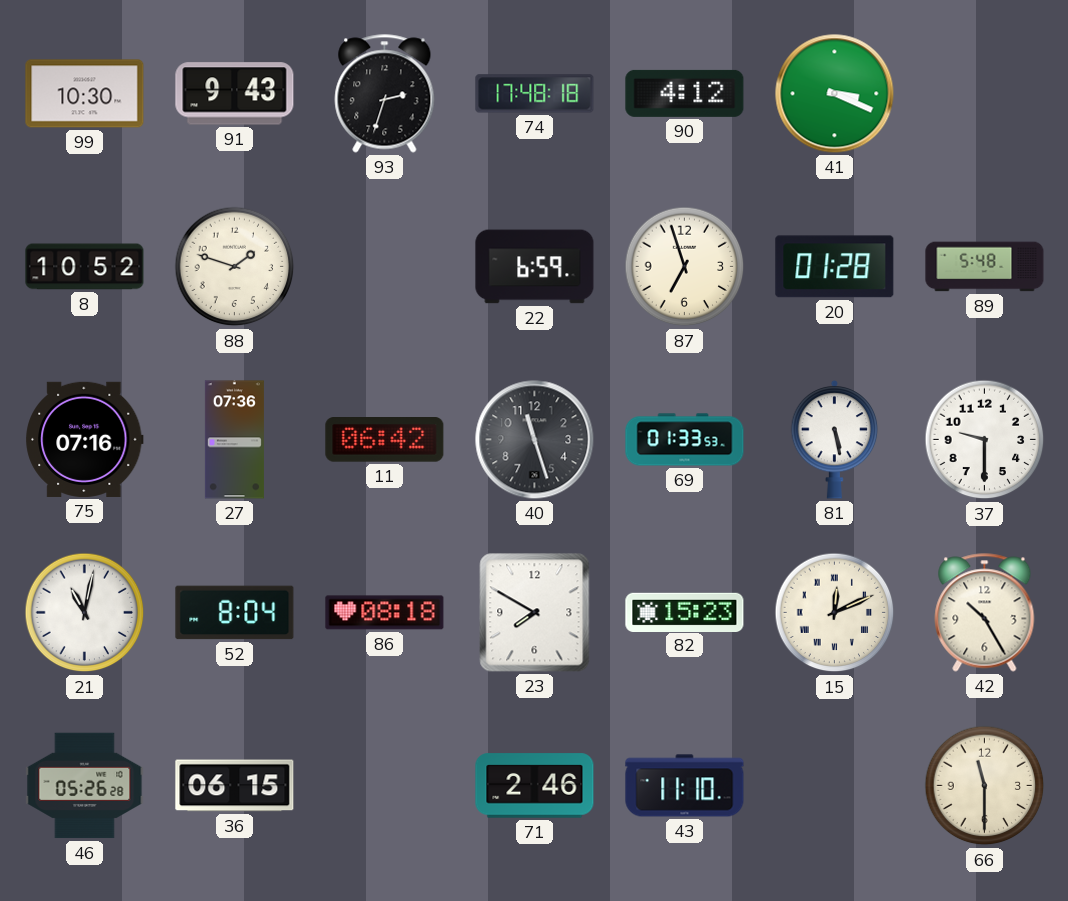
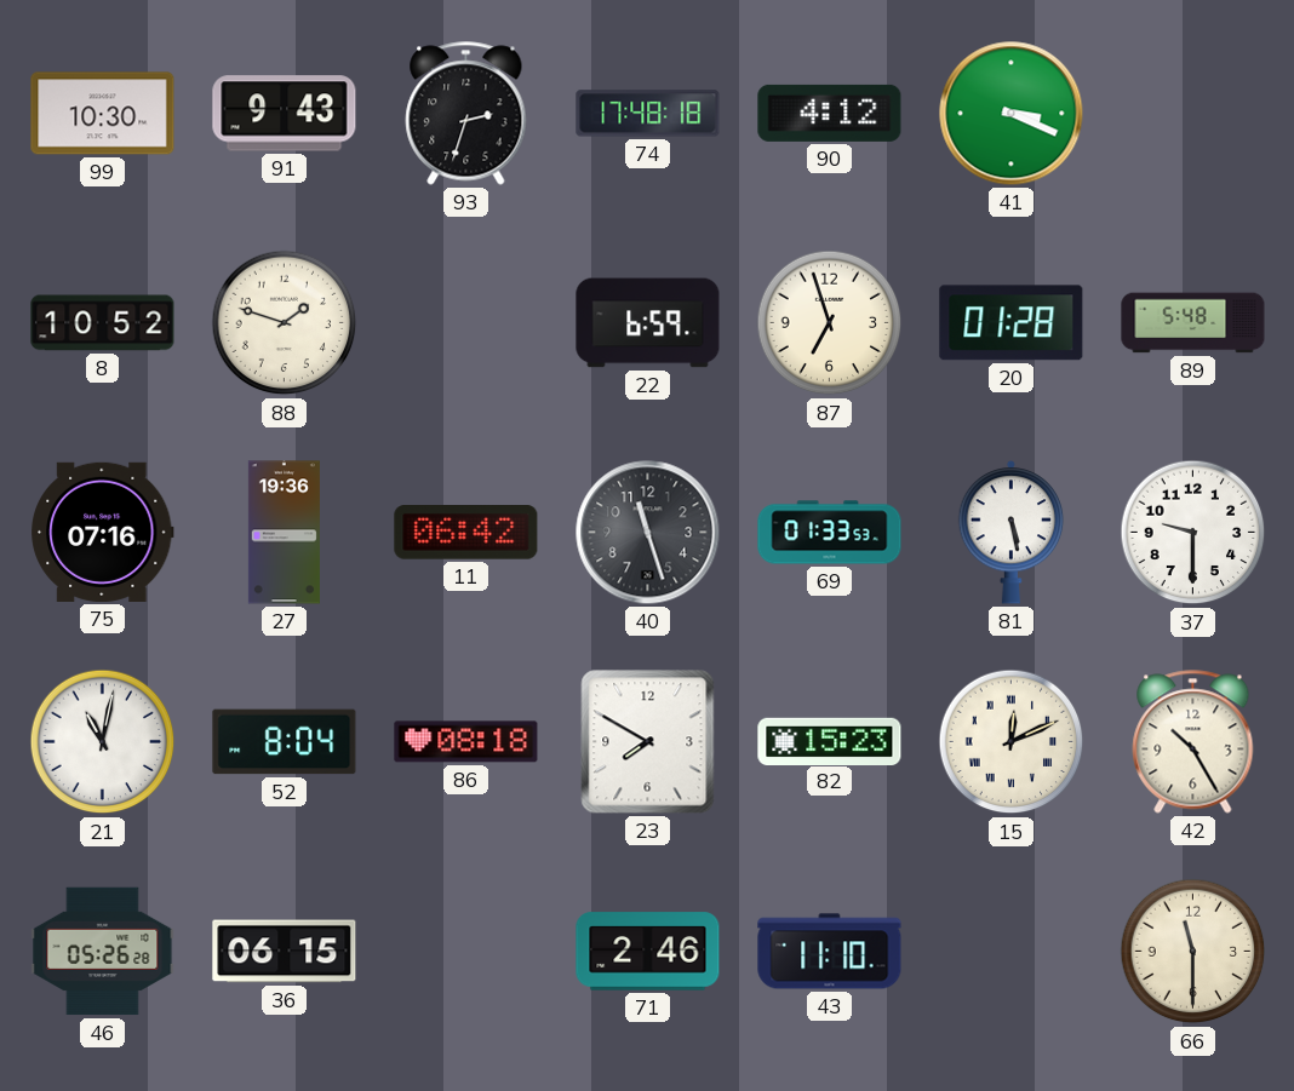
27: 07:36 -> 19:36
